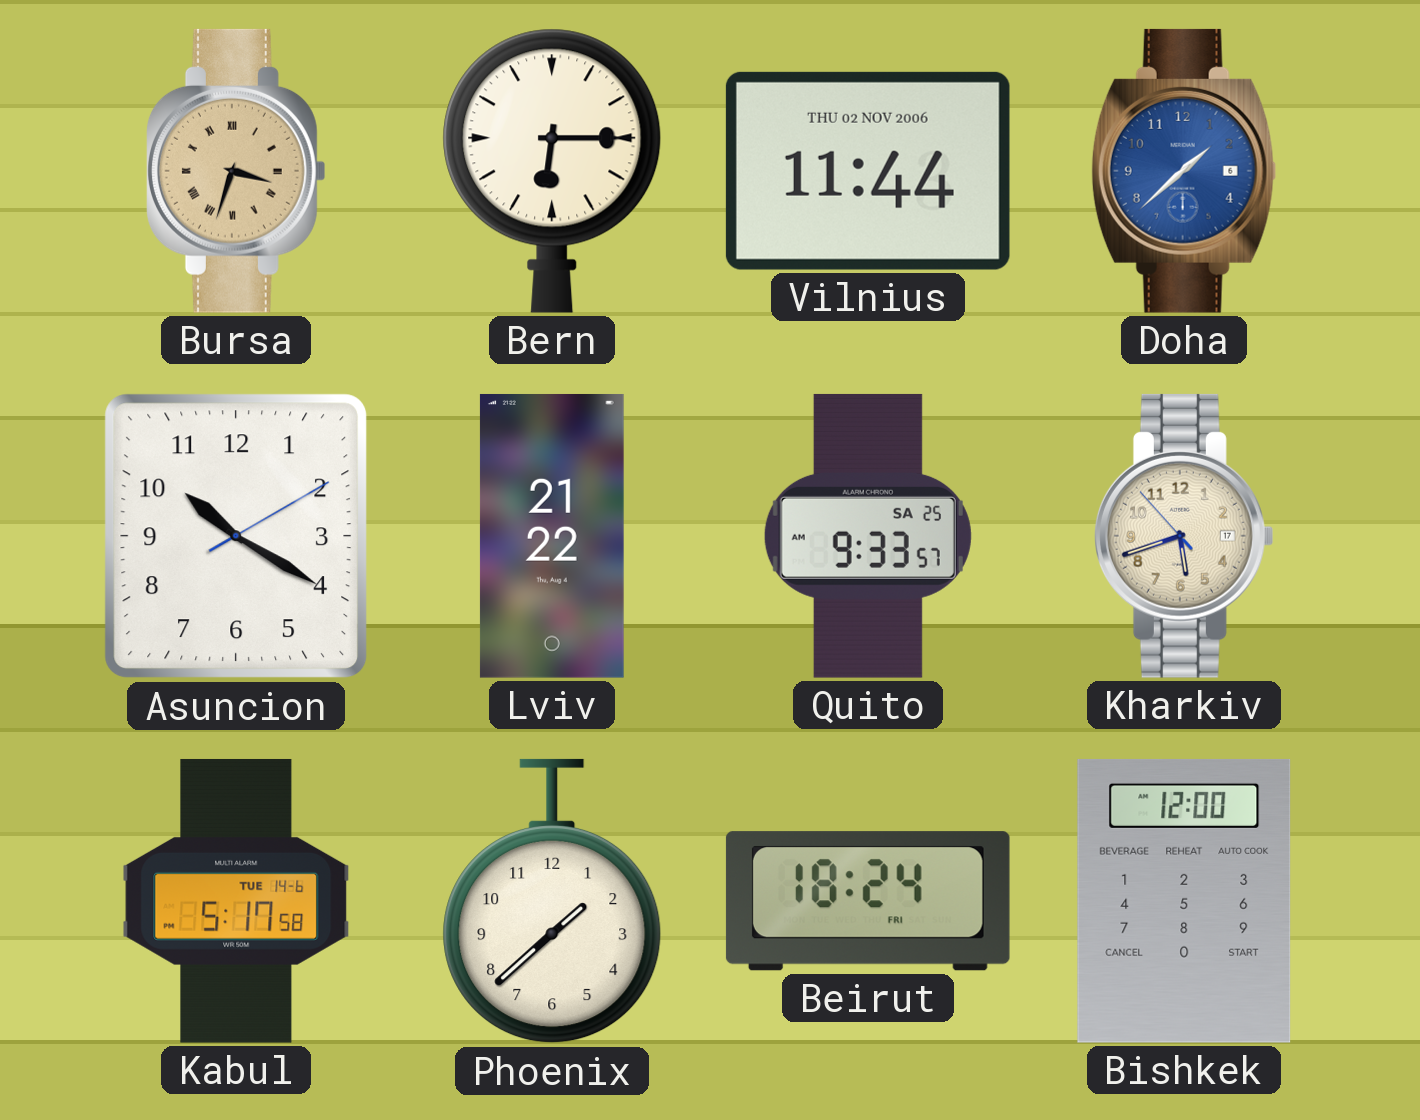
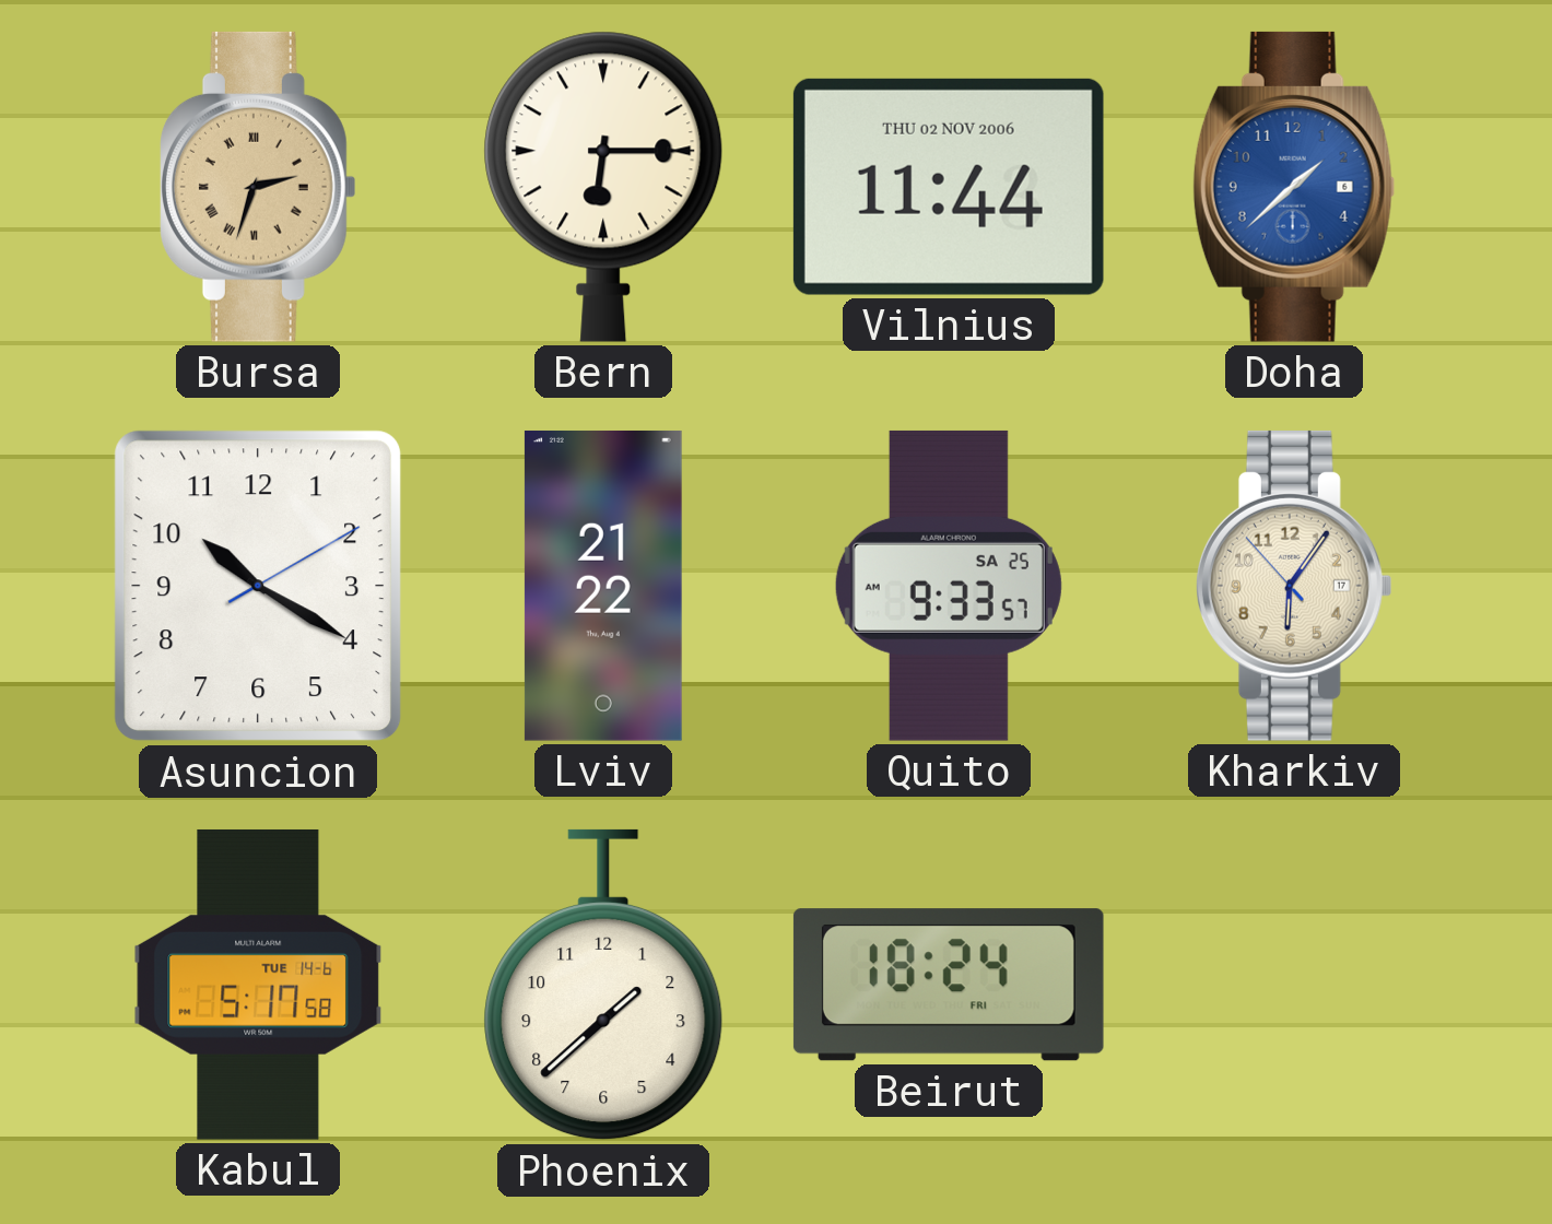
Bursa: 3:33 -> 2:33
Kharkiv: 5:41 -> 6:05
Bishkek: 12:00 -> none
